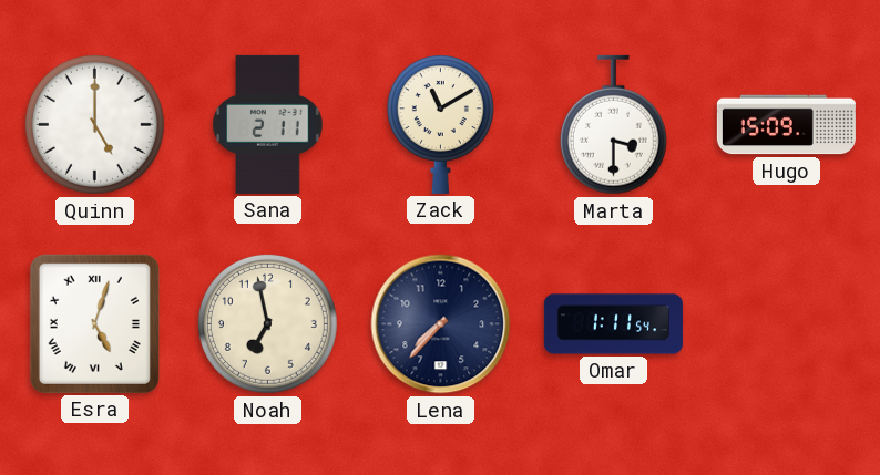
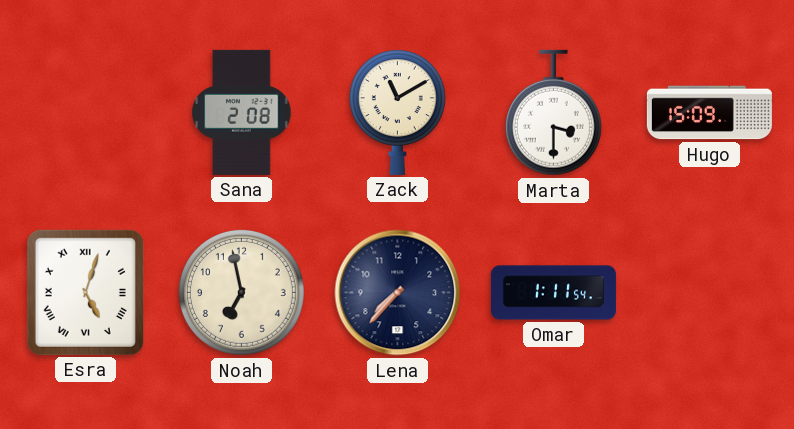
Quinn: 5:00 -> none
Sana: 2:11 -> 2:08
